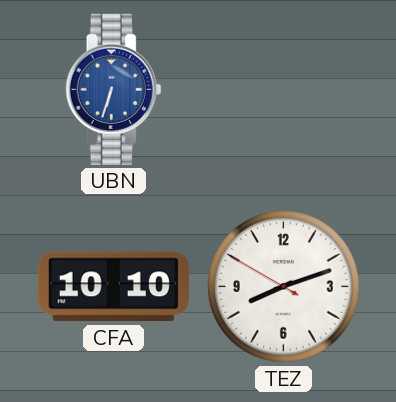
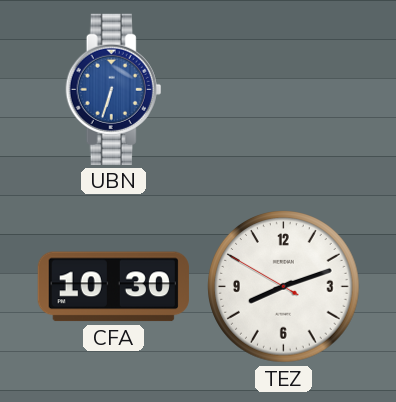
CFA: 10:10 -> 10:30
